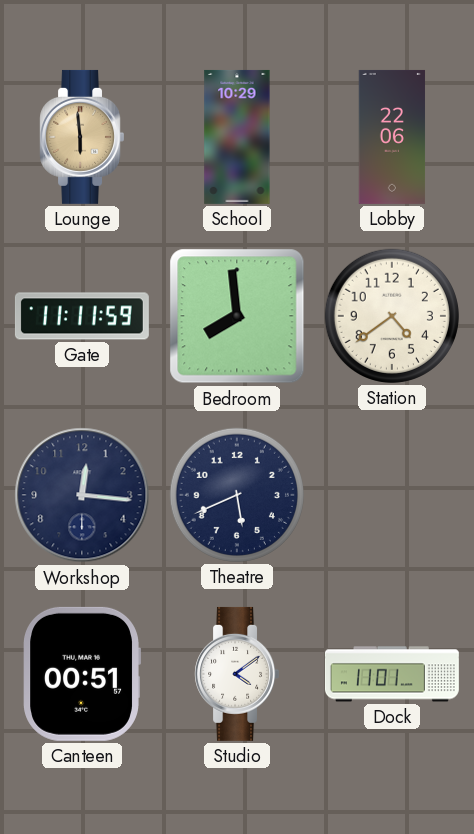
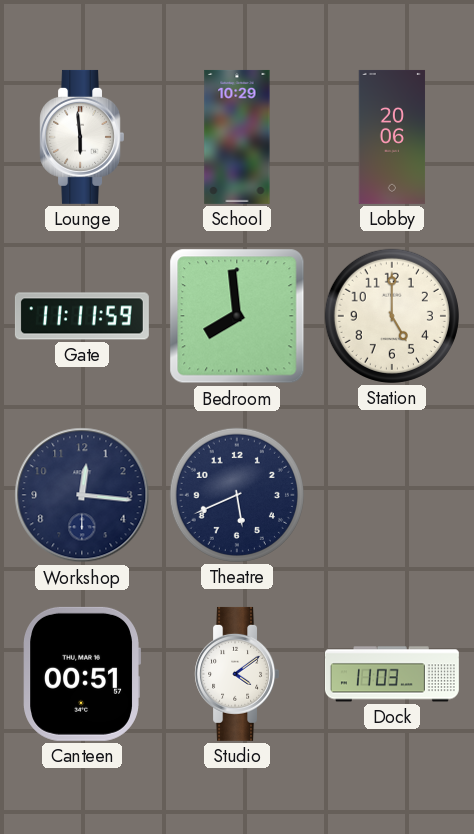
Lounge dial: champagne -> white
Lobby: 22:06 -> 20:06
Station: 4:39 -> 5:00
Dock: 11:01 -> 11:03
